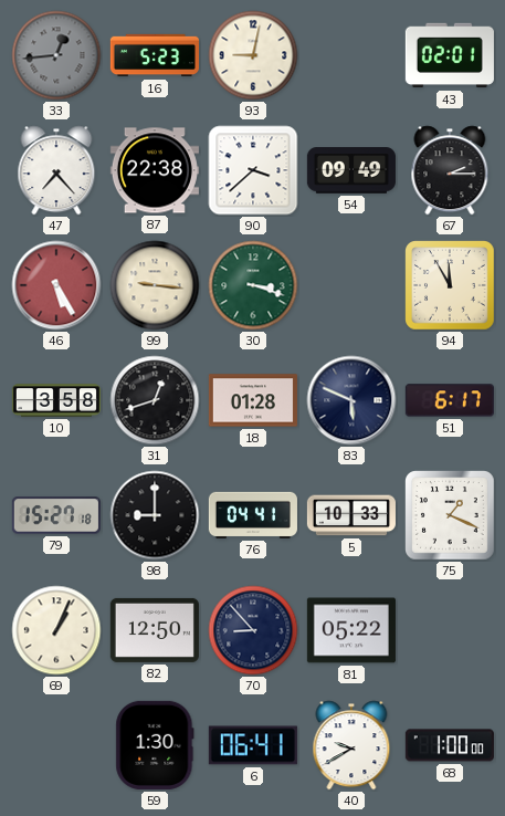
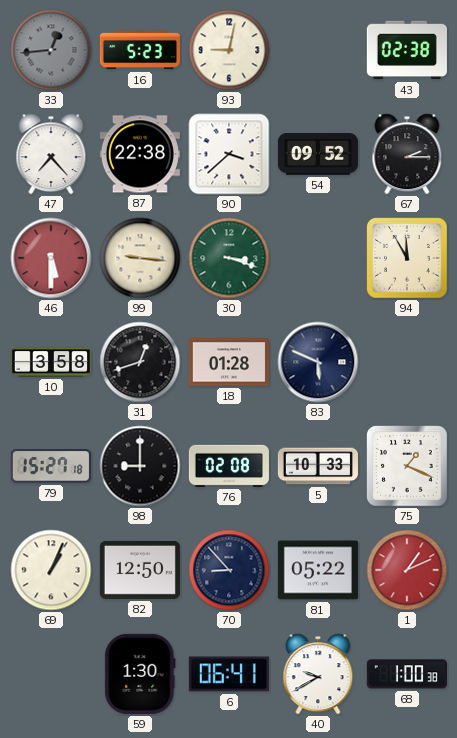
43: 02:01 -> 02:38
54: 09:49 -> 09:52
46: 5:25 -> 5:30
51: 6:17 -> none
76: 04:41 -> 02:08
1: none -> 1:11
68: 1:00:00 -> 1:00:38
